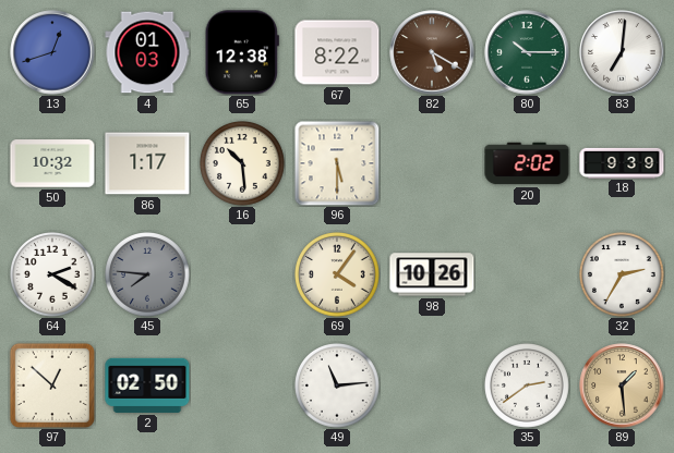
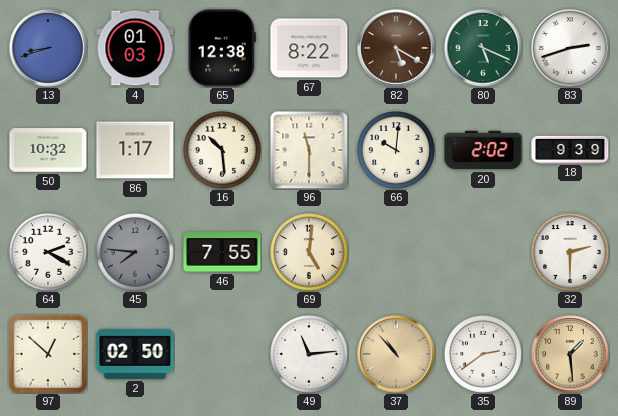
13: 12:42 -> 8:42
80: 10:15 -> 5:19
83: 7:01 -> 2:42
96: 5:30 -> 11:30
66: none -> 10:01
46: none -> 7:55
69: 4:06 -> 5:01
98: 10:26 -> none
32: 2:35 -> 2:30
37: none -> 10:53
